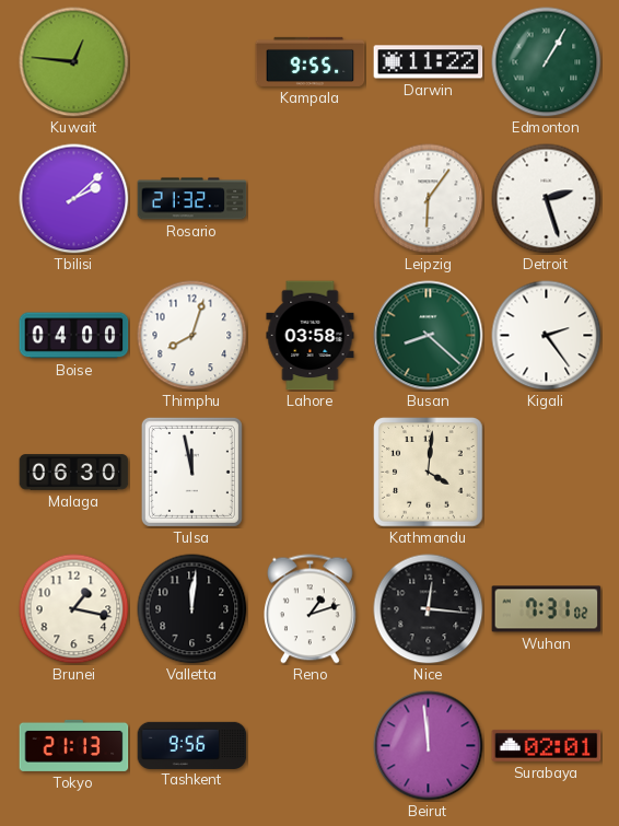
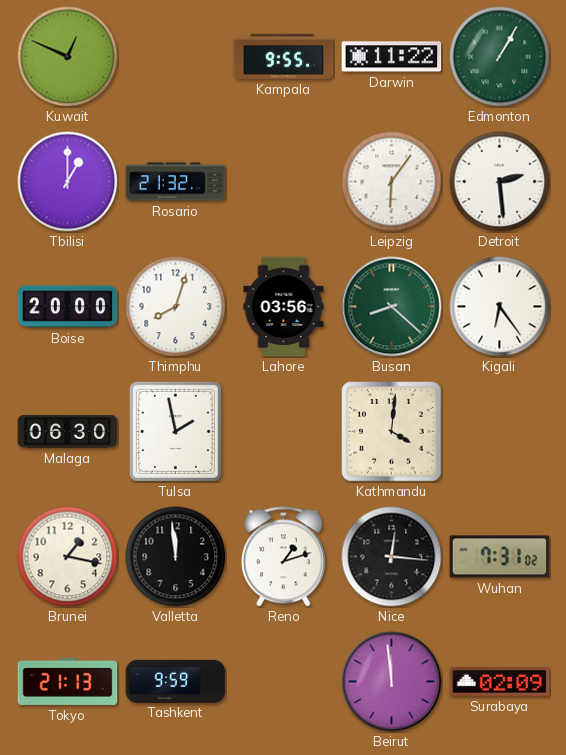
Kuwait: 12:46 -> 12:49
Tbilisi: 2:08 -> 1:00
Detroit: 2:27 -> 2:29
Boise: 04:00 -> 20:00
Lahore: 03:58 -> 03:56
Kigali: 2:24 -> 6:24
Tulsa: 11:58 -> 1:58
Valletta: 12:01 -> 11:59
Tashkent: 9:56 -> 9:59
Surabaya: 02:01 -> 02:09
